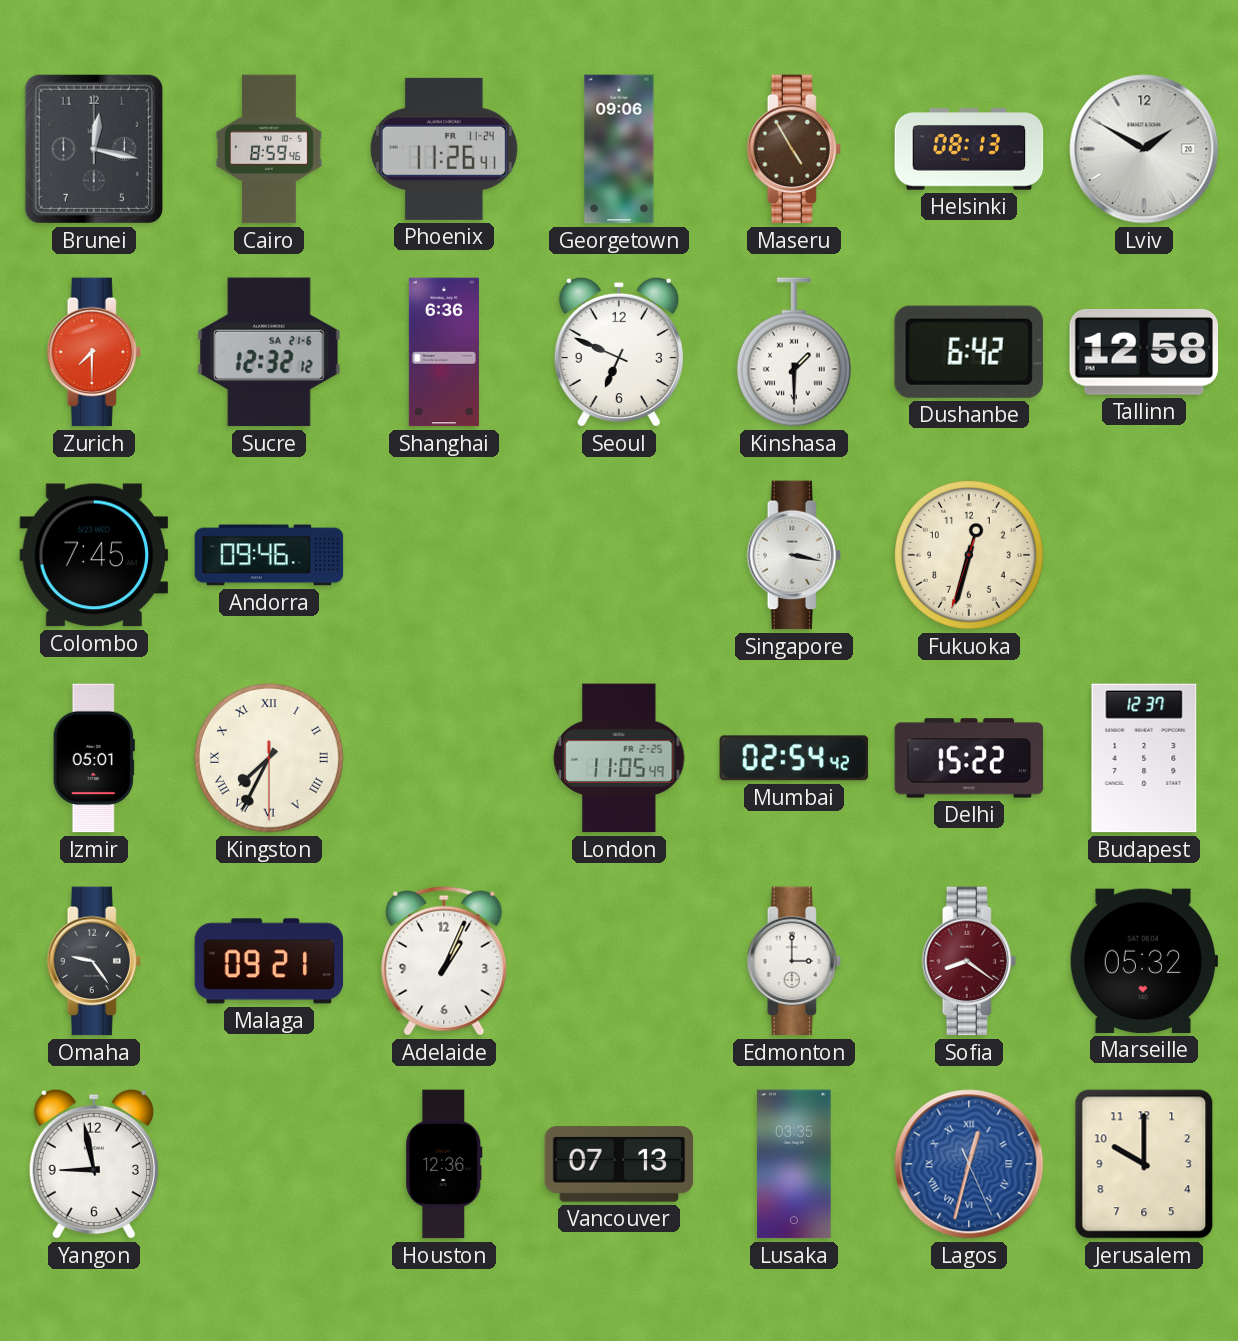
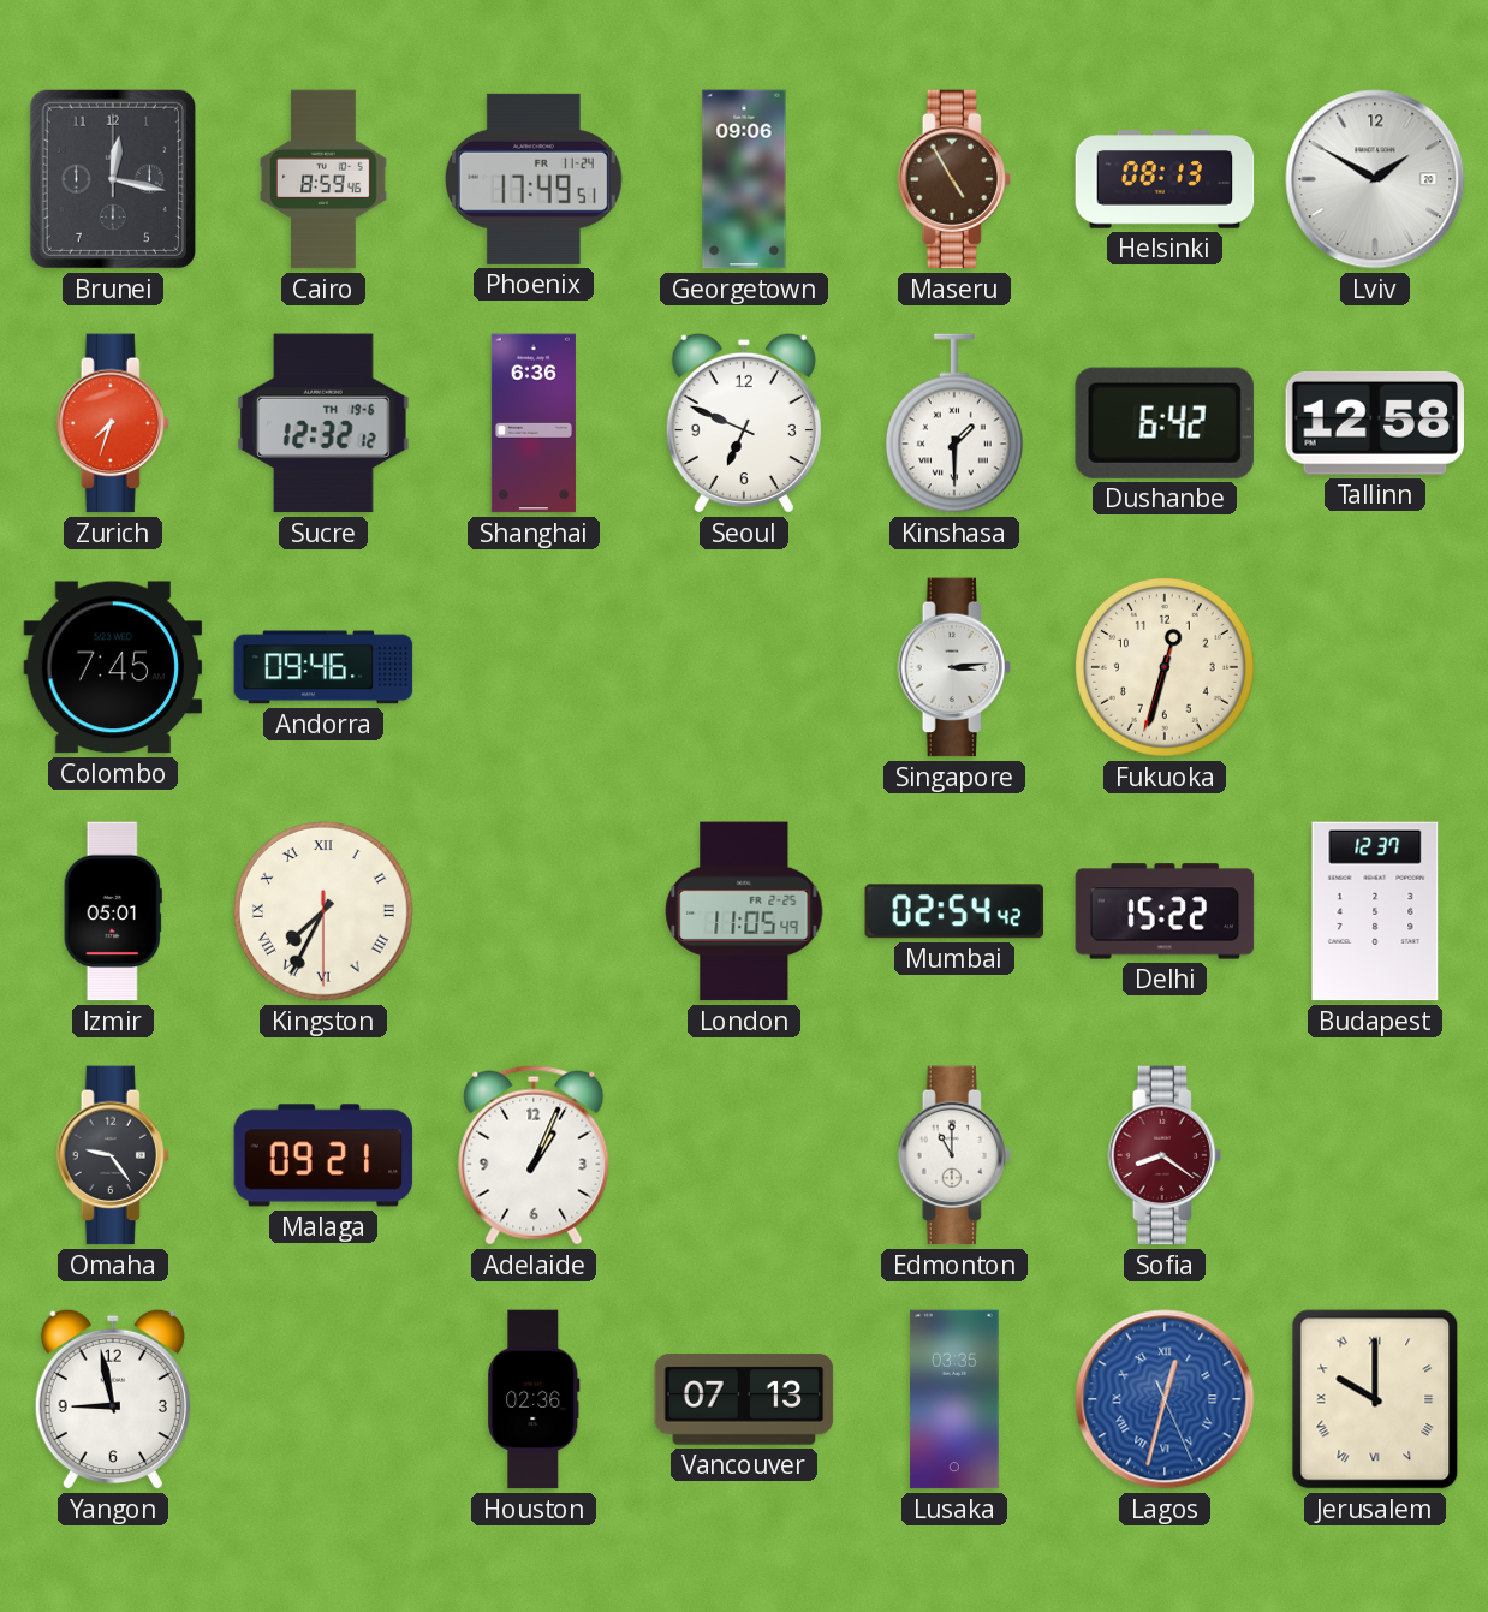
Phoenix: 11:26 -> 17:49
Zurich: 7:30 -> 7:33
Sucre date: SA 21-6 -> TH 19-6
Singapore: 3:17 -> 3:14
Edmonton: 3:00 -> 11:00
Marseille: 05:32 -> none
Houston: 12:36 -> 02:36
Jerusalem numerals: Arabic -> Roman
